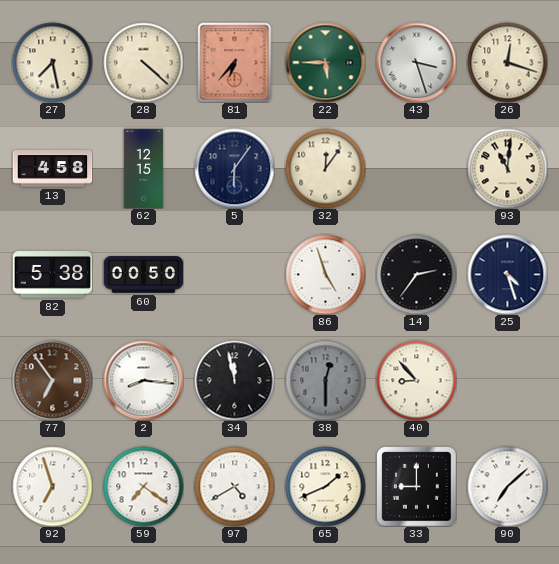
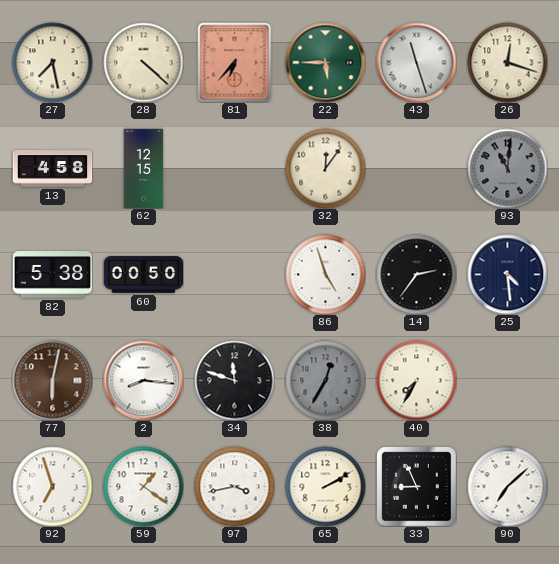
43: 3:27 -> 11:27
5: 6:06 -> none
93 dial: cream -> grey
25: 4:27 -> 4:29
77: 6:54 -> 6:02
34: 11:58 -> 11:48
38: 12:30 -> 12:35
40: 8:53 -> 7:35
59: 7:21 -> 1:21
97: 4:40 -> 3:43
65: 1:41 -> 2:10
33: 9:00 -> 8:56
